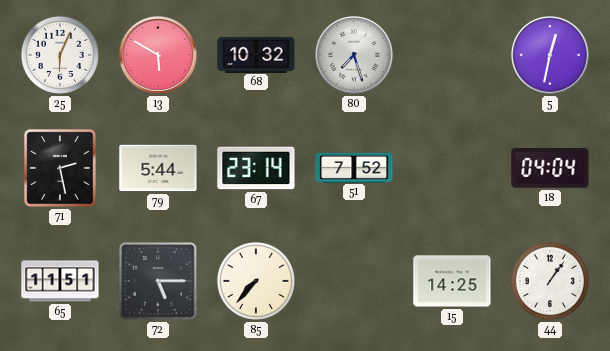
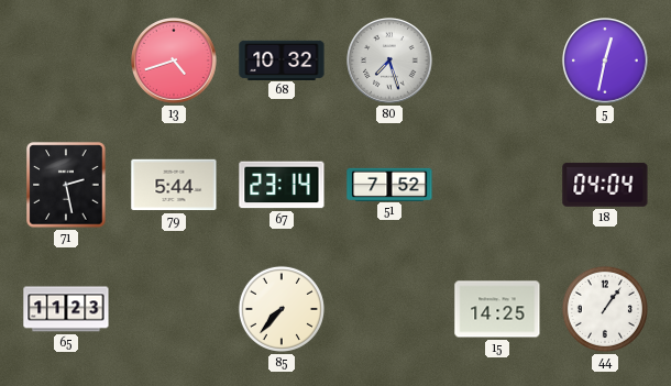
25: 6:04 -> none
13: 5:50 -> 4:42
65: 11:51 -> 11:23
72: 5:15 -> none
